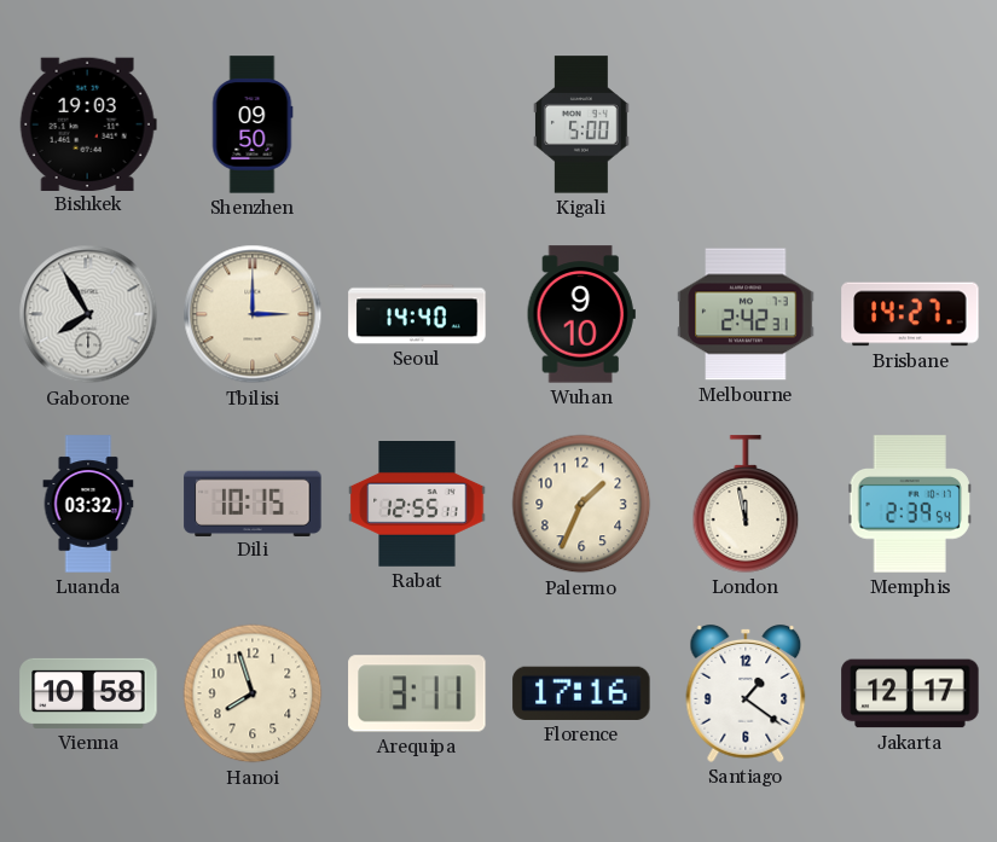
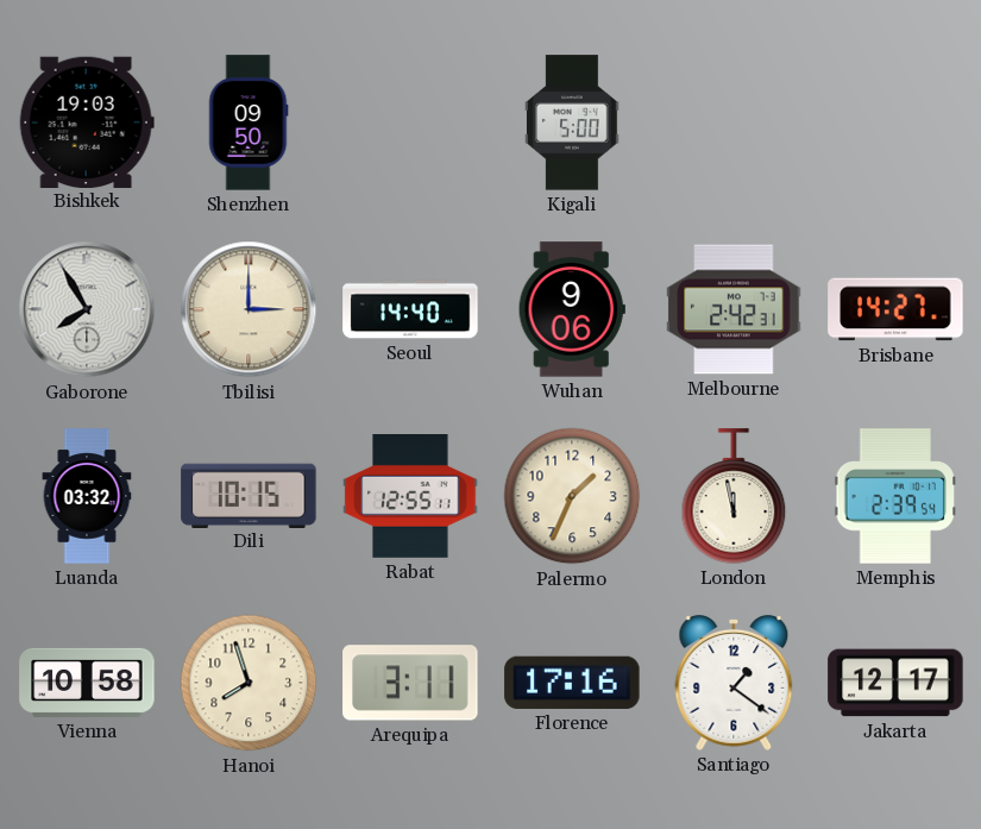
Wuhan: 9:10 -> 9:06
